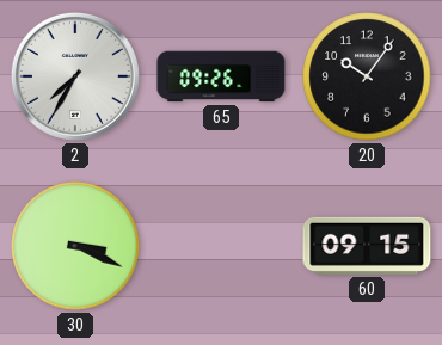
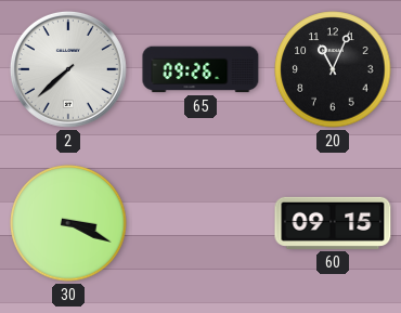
2: 7:35 -> 7:38
20: 10:06 -> 11:04
